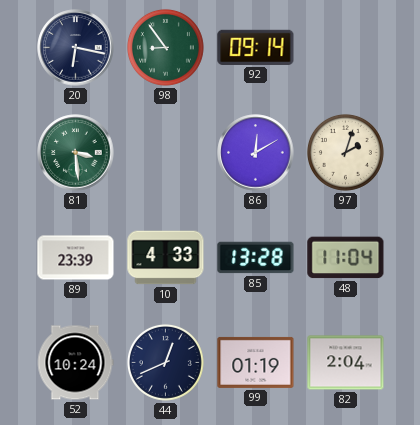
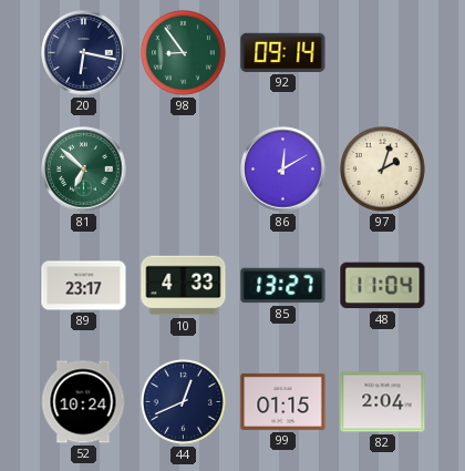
81: 3:29 -> 6:52
89: 23:39 -> 23:17
85: 13:28 -> 13:27
99: 01:19 -> 01:15
